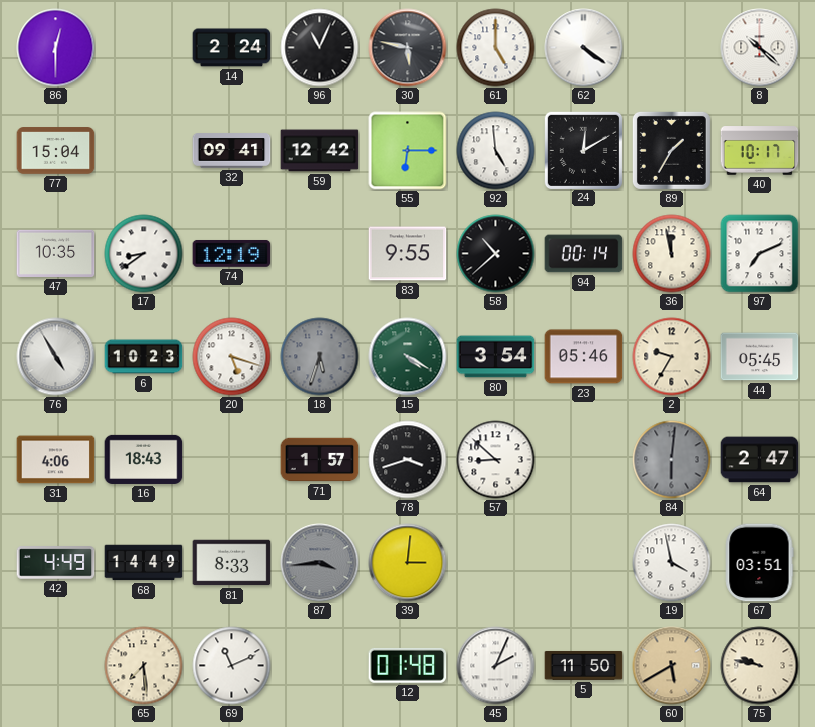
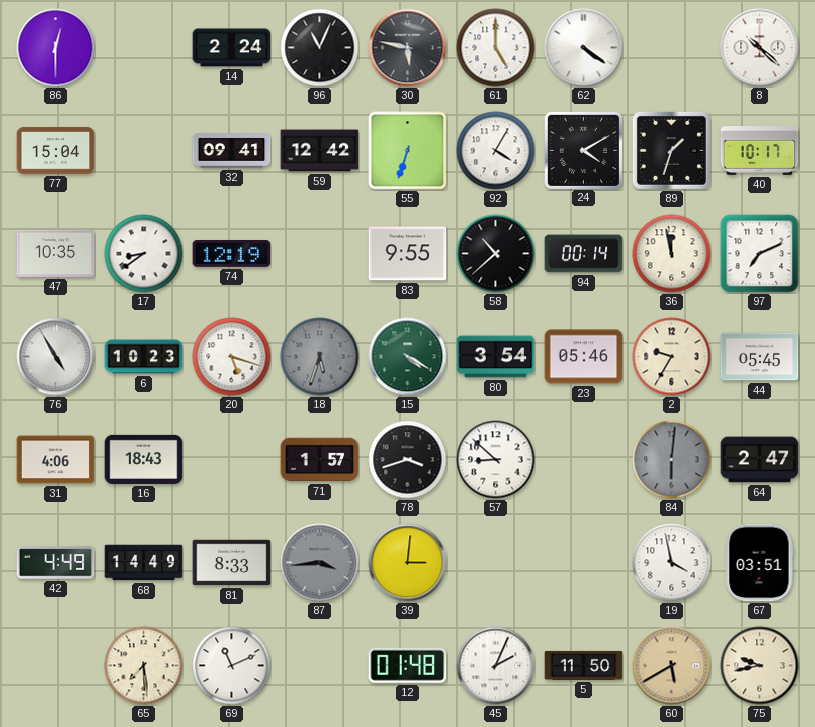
55: 6:15 -> 6:33
92: 4:59 -> 4:05
24: 12:10 -> 4:10
89: 1:35 -> 1:33
75: 9:47 -> 9:43
